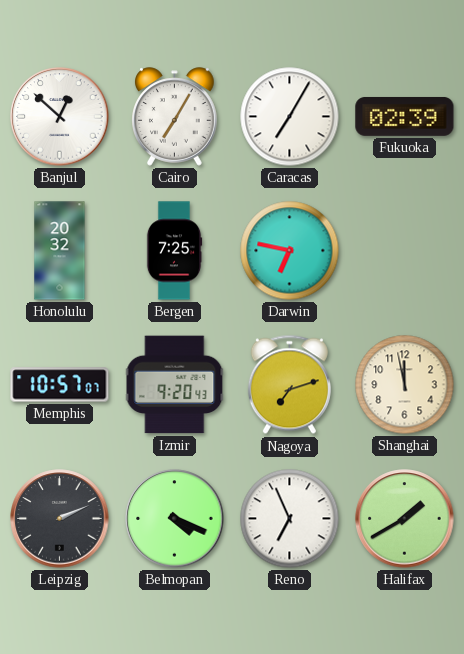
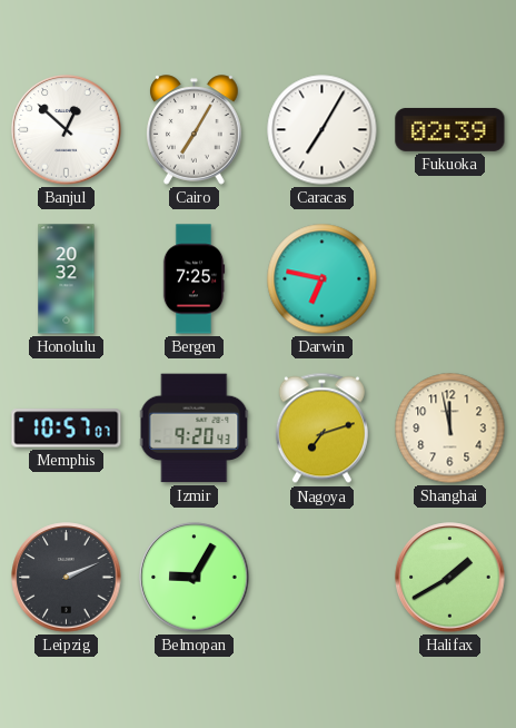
Belmopan: 4:19 -> 9:05
Reno: 6:56 -> none
